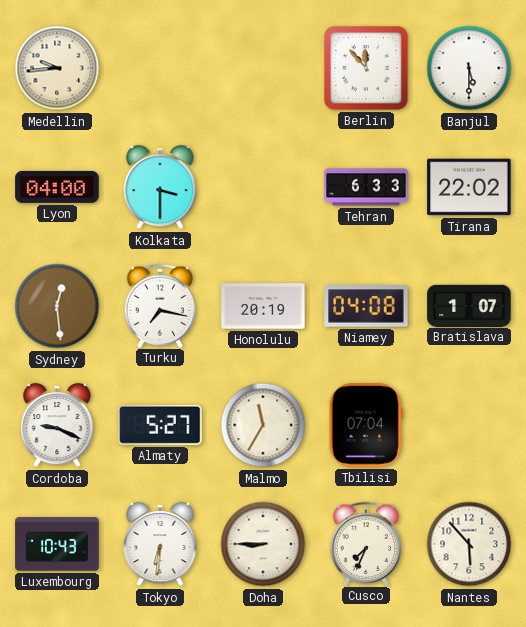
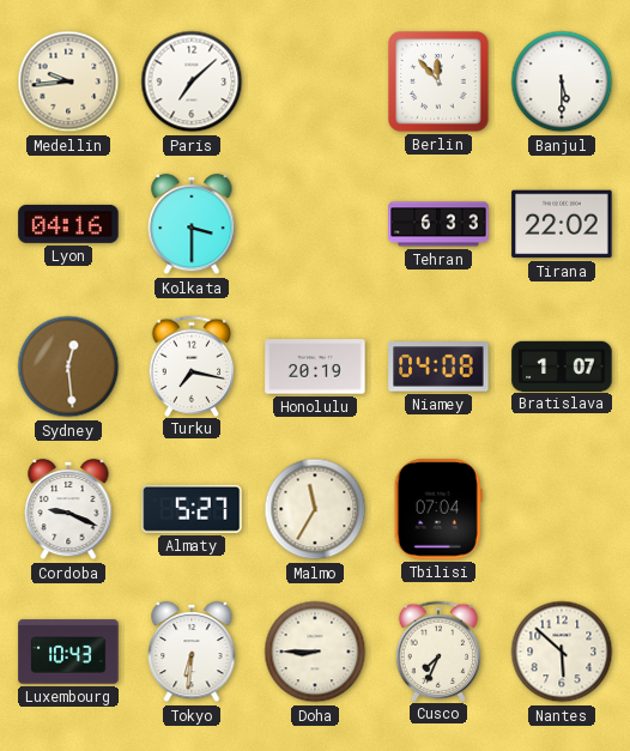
Paris: none -> 7:08
Lyon: 04:00 -> 04:16
Nantes: 5:53 -> 5:52
